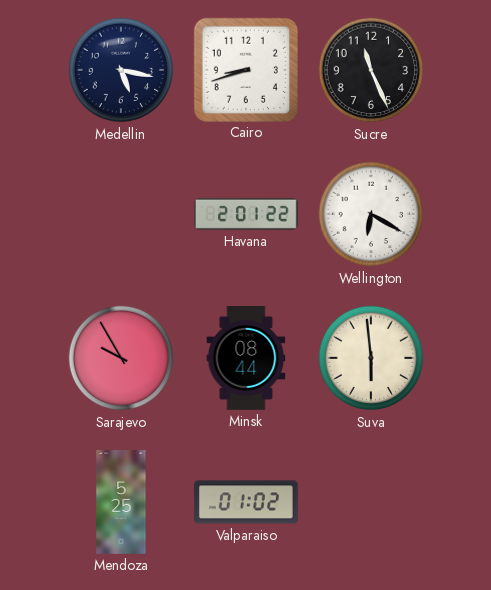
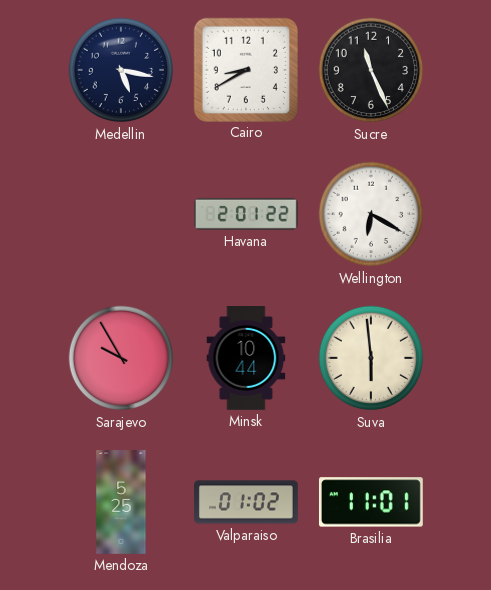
Cairo: 8:42 -> 8:40
Minsk: 08:44 -> 10:44
Brasilia: none -> 11:01
